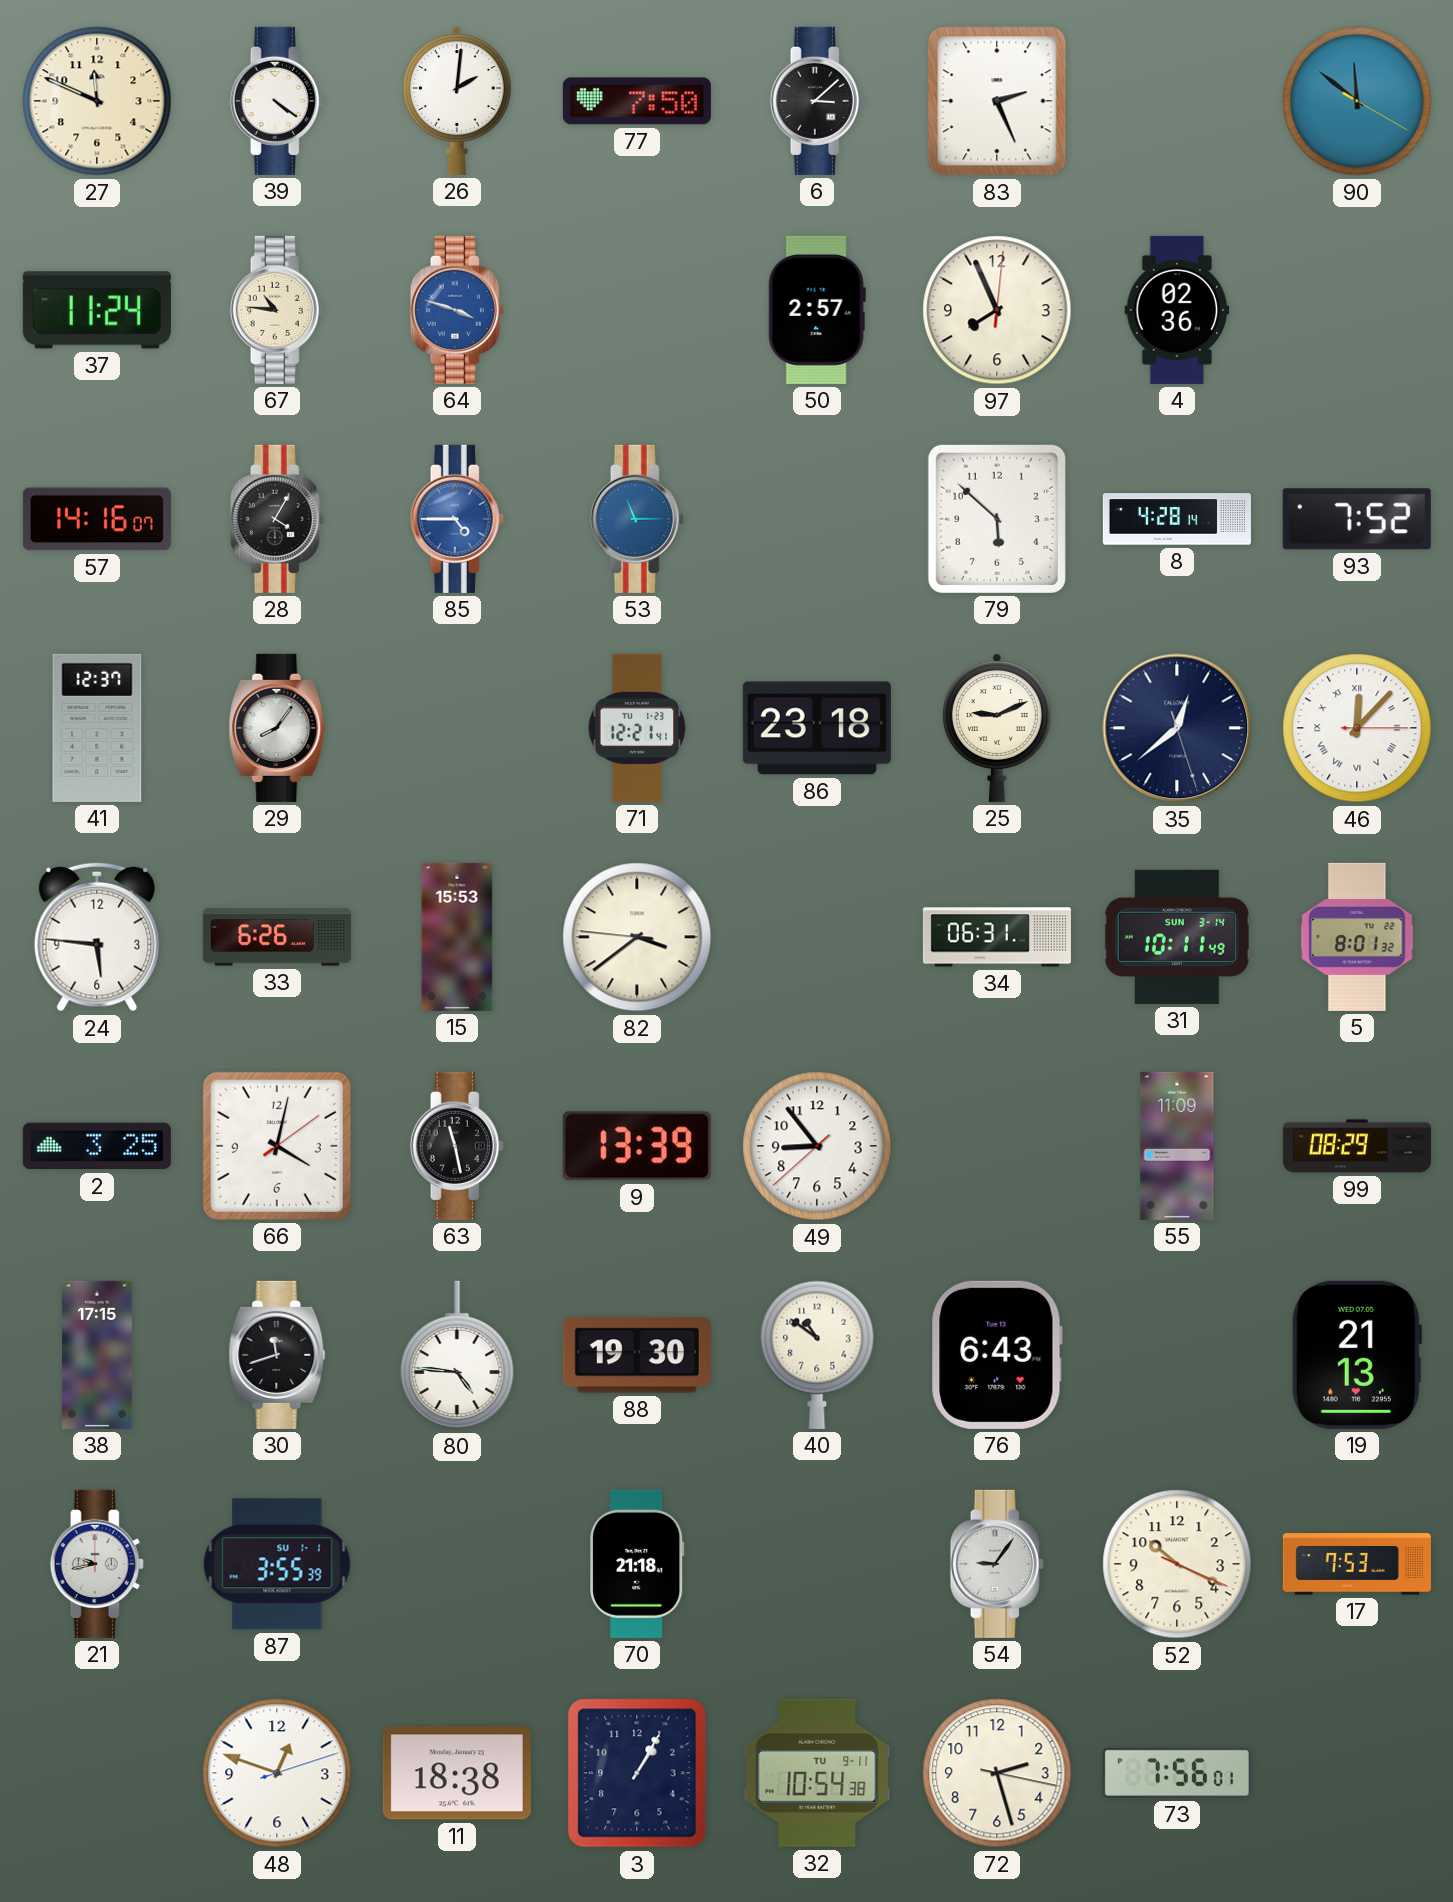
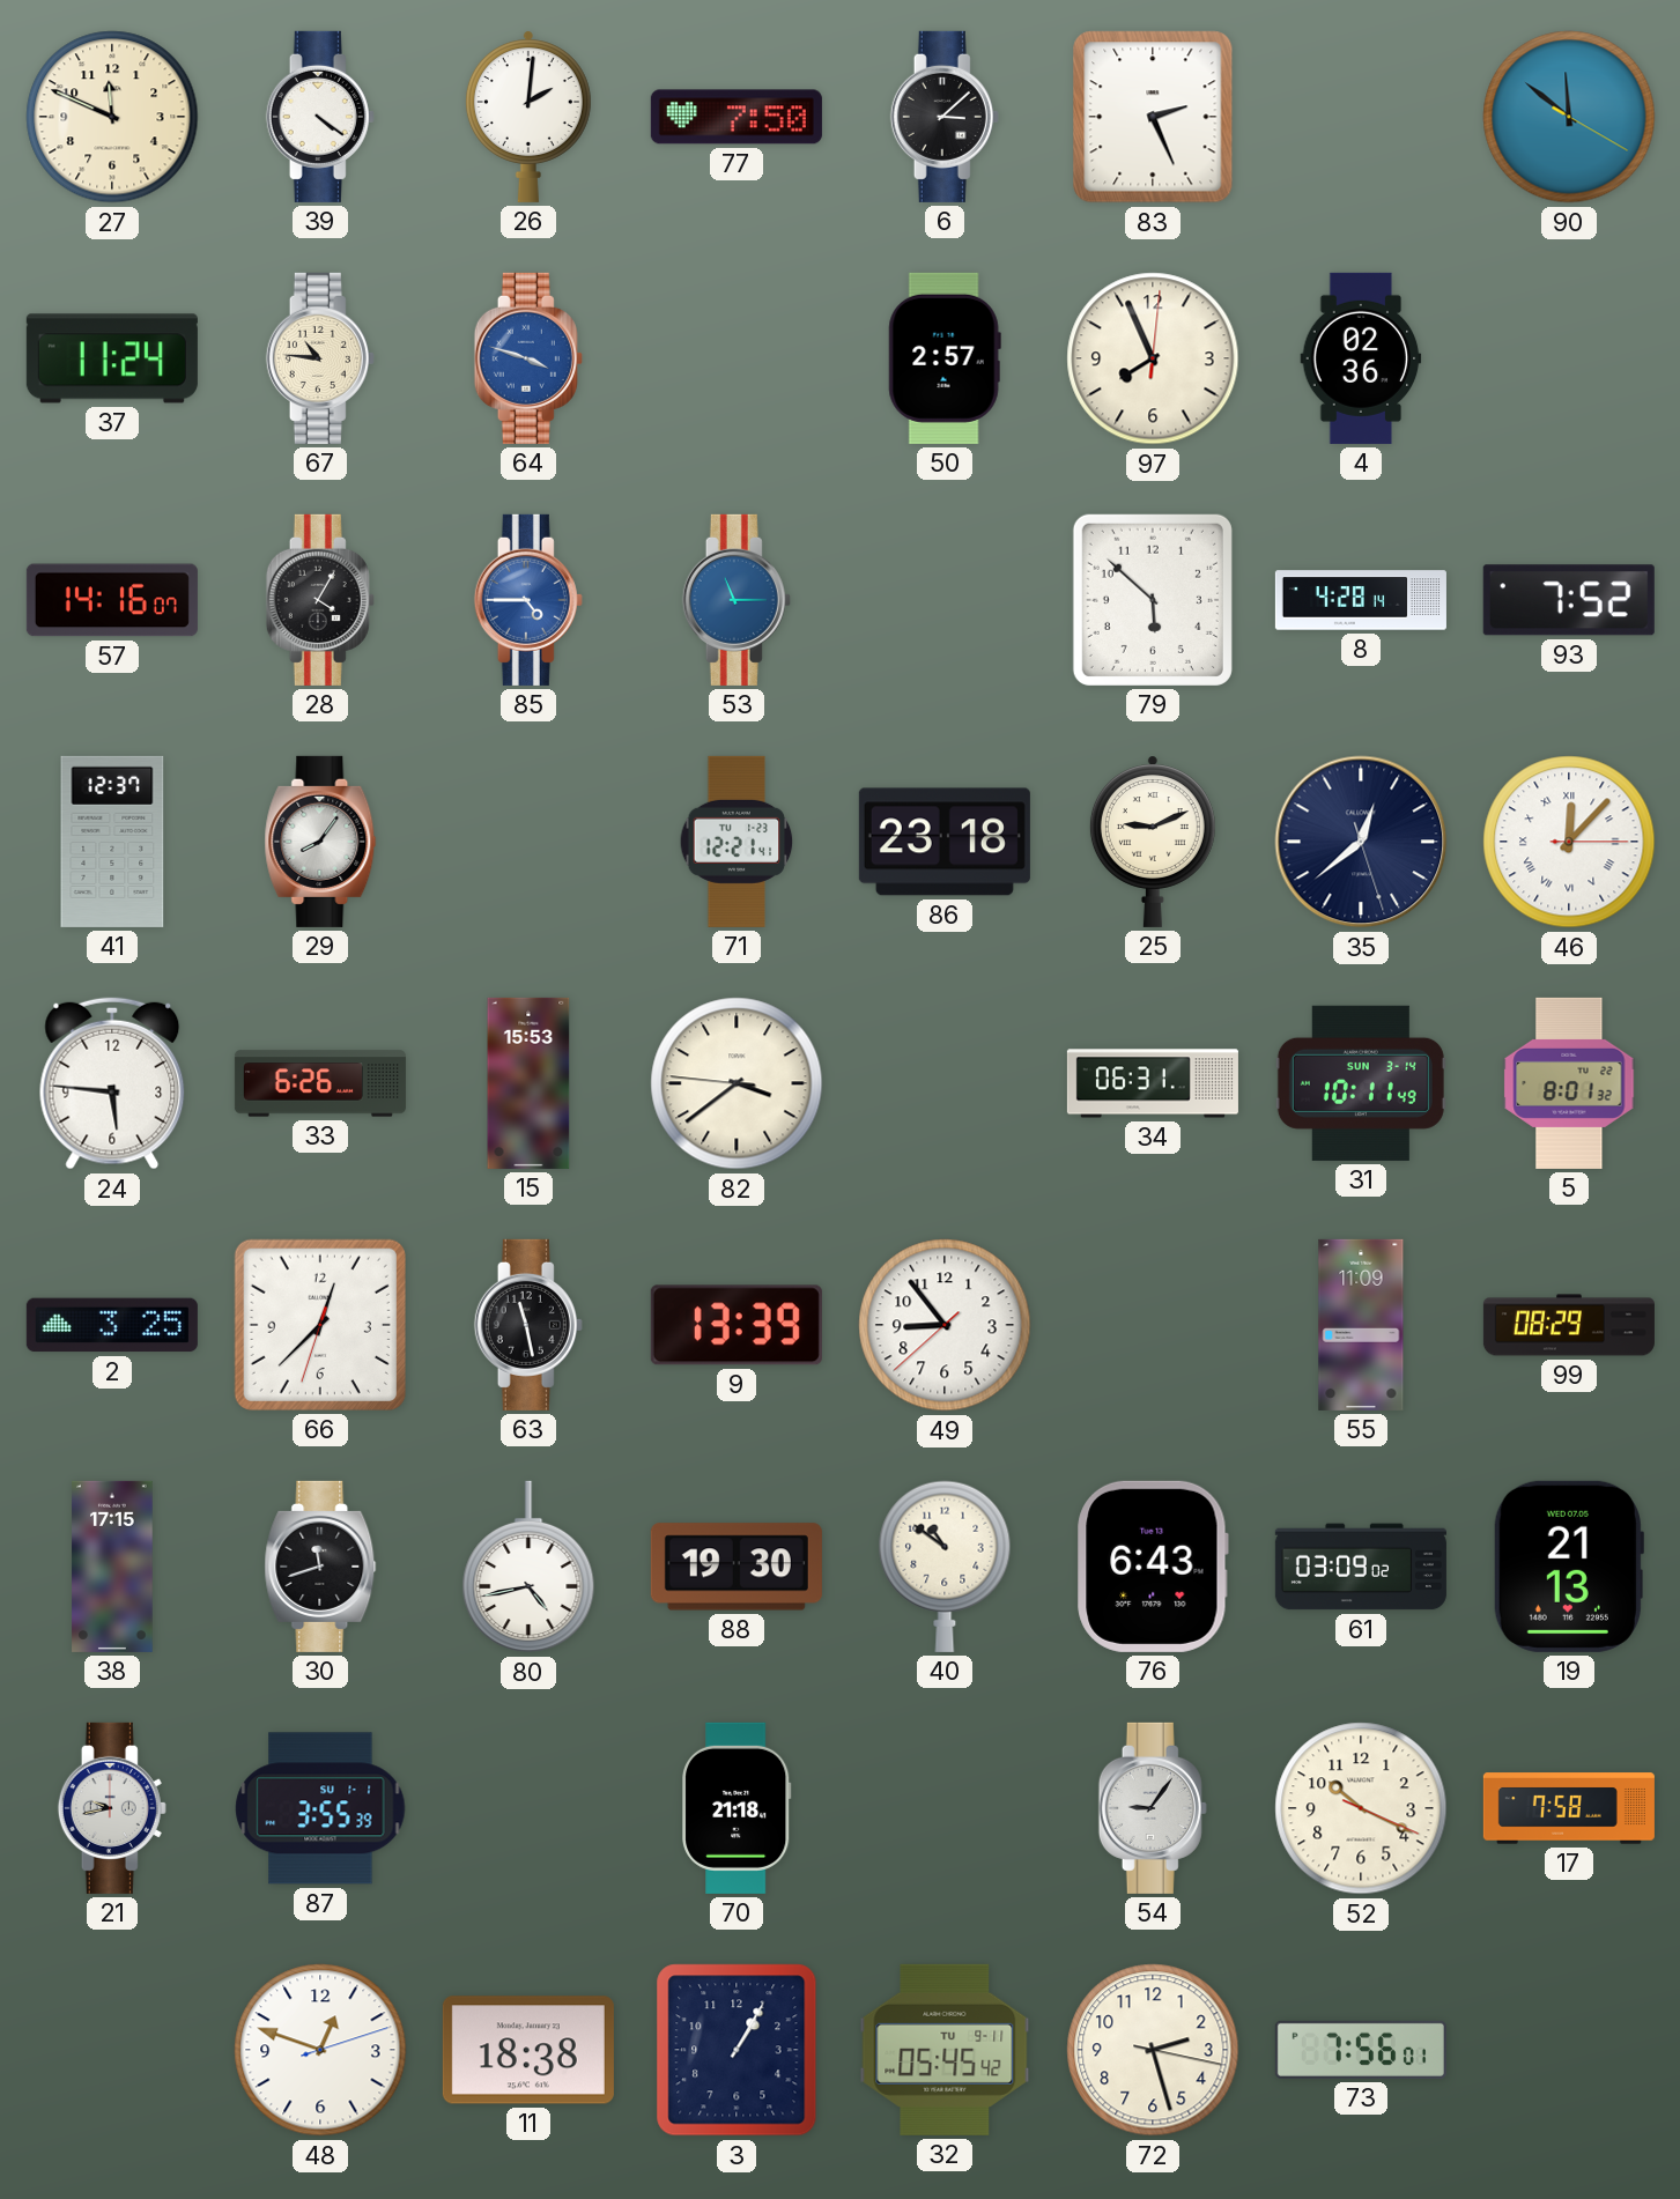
66: 4:02 -> 12:37
80: 4:46 -> 4:43
61: none -> 03:09
17: 7:53 -> 7:58
32: 10:54 -> 05:45
